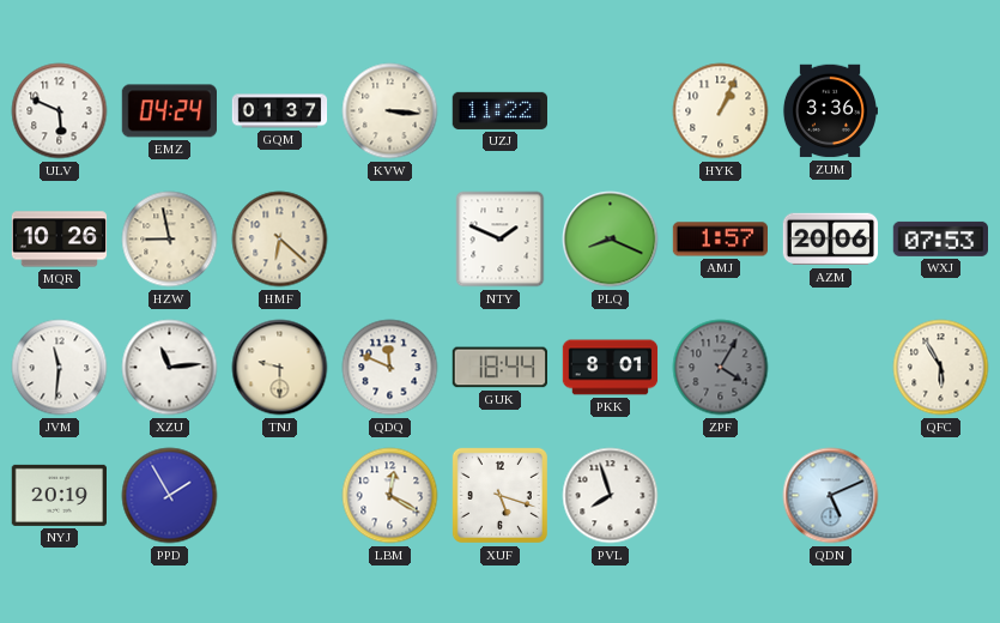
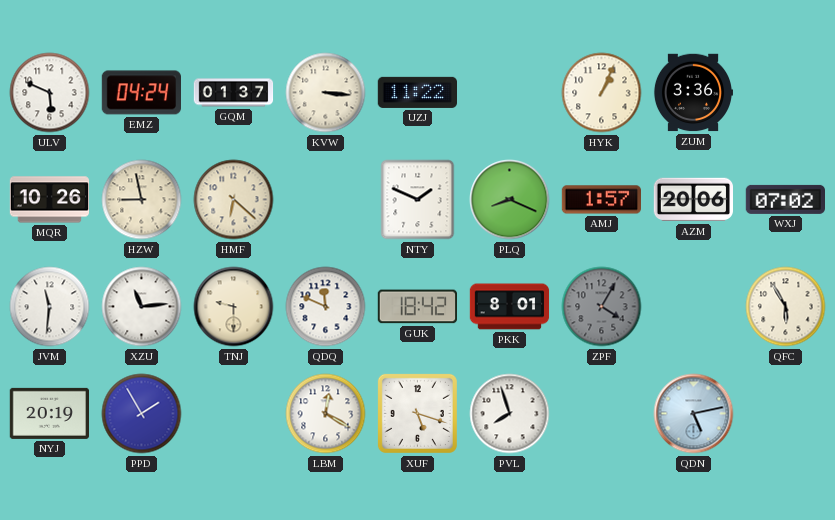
WXJ: 07:53 -> 07:02
GUK: 18:44 -> 18:42
QDN: 5:11 -> 5:13
